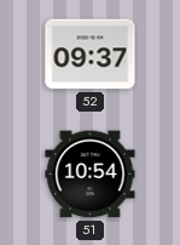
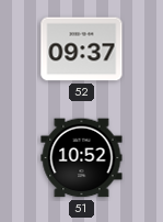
51: 10:54 -> 10:52
